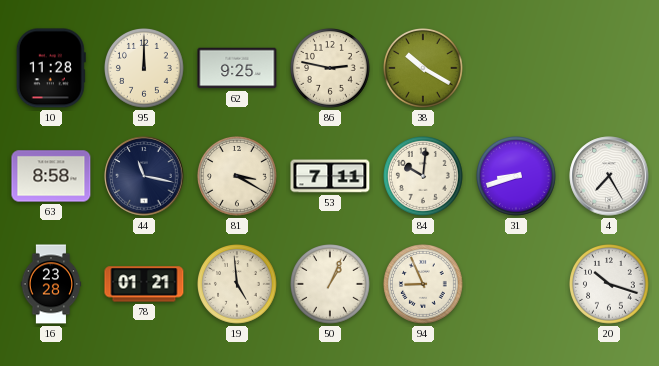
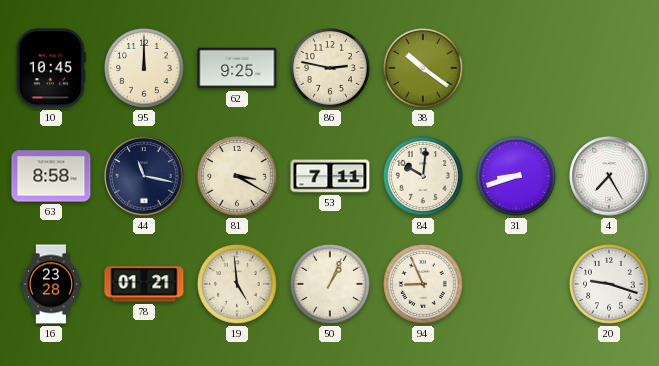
10: 11:28 -> 10:45
38: 10:20 -> 10:21
20: 10:18 -> 9:18
